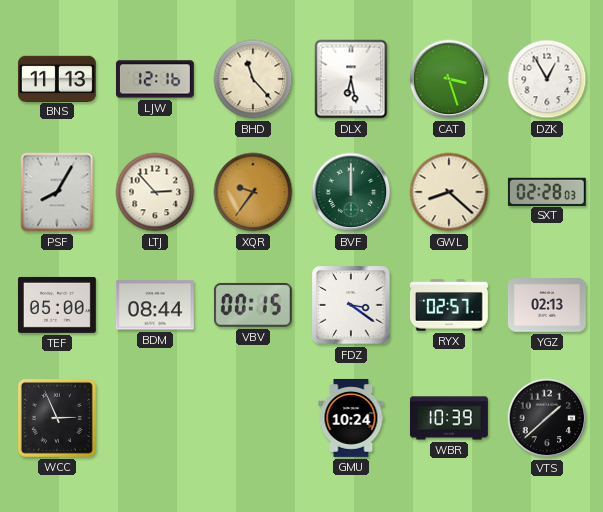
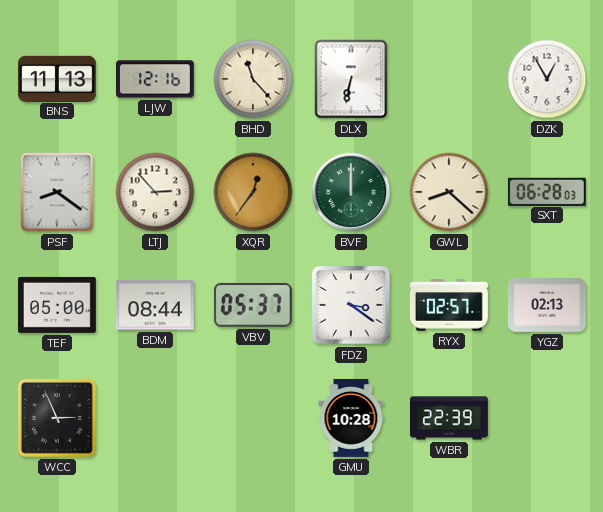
DLX: 6:28 -> 6:32
CAT: 3:27 -> none
PSF: 8:05 -> 8:21
XQR: 9:36 -> 12:36
SXT: 02:28 -> 06:28
VBV: 00:15 -> 05:37
GMU: 10:24 -> 10:28
WBR: 10:39 -> 22:39
VTS: 1:38 -> none
